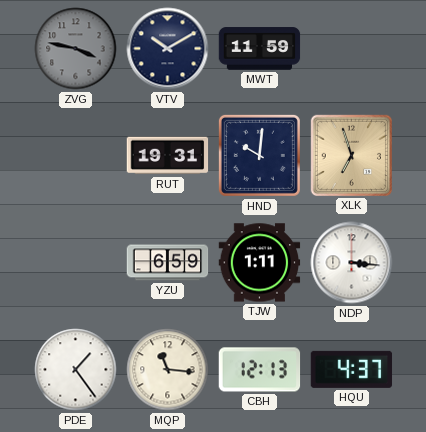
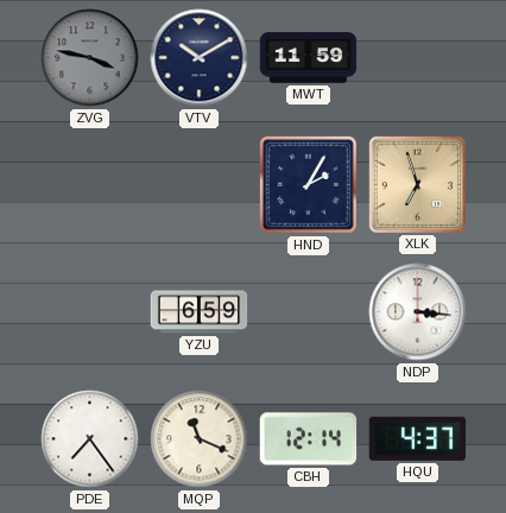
RUT: 19:31 -> none
HND: 10:01 -> 2:05
TJW: 1:11 -> none
PDE: 1:24 -> 7:24
MQP: 11:16 -> 11:19
CBH: 12:13 -> 12:14
